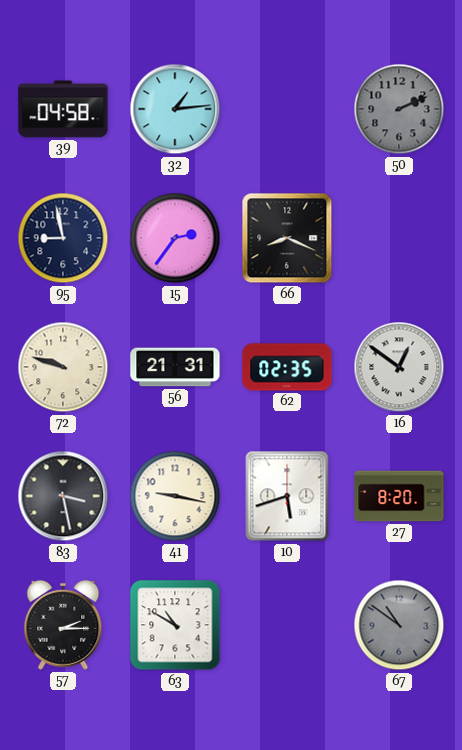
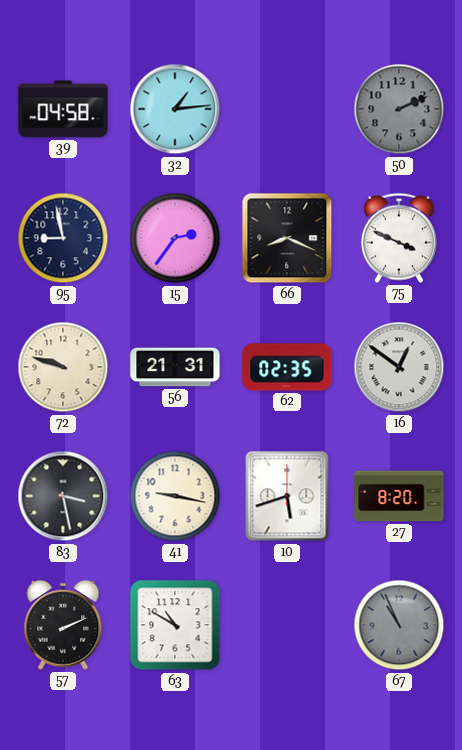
75: none -> 3:49
57: 2:15 -> 2:11
67: 10:51 -> 10:56
